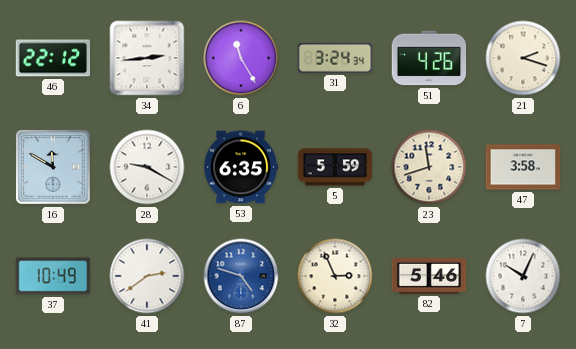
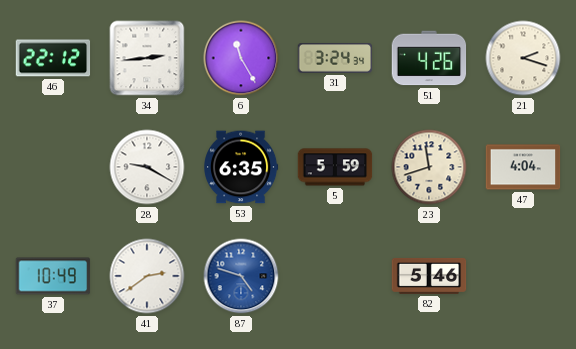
16: 11:50 -> none
47: 3:58 -> 4:04
32: 2:56 -> none
7: 10:04 -> none
